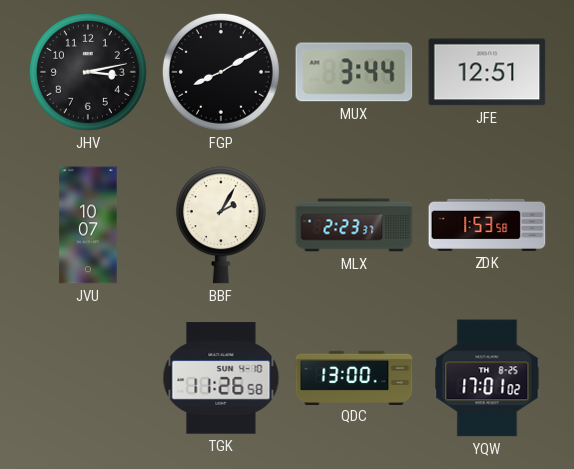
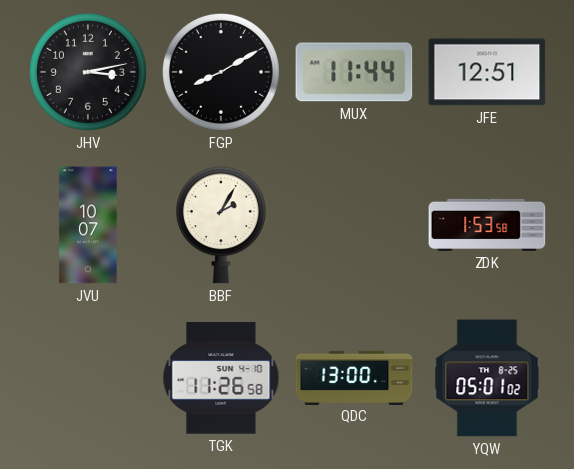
MUX: 3:44 -> 11:44
MLX: 2:23 -> none
YQW: 17:01 -> 05:01
